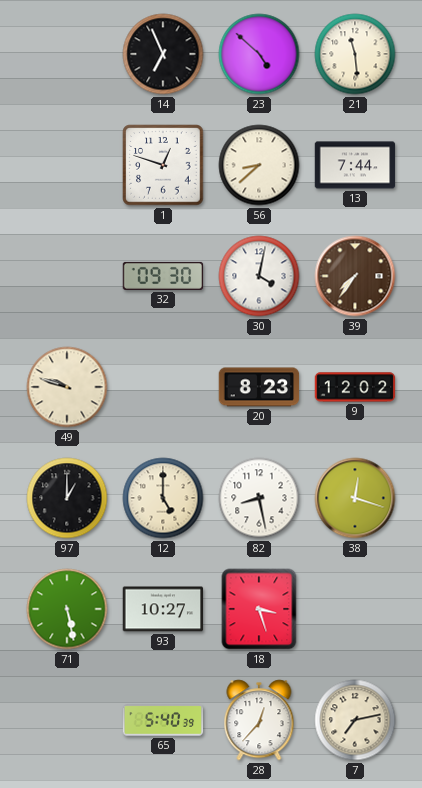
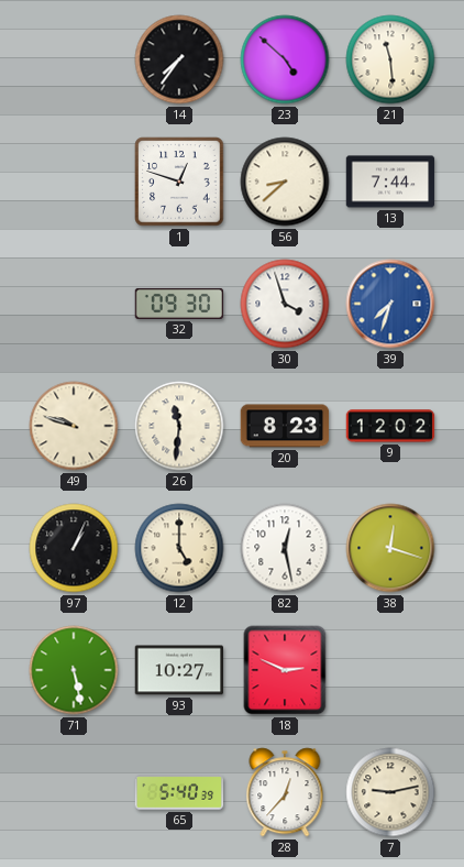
14: 6:56 -> 7:36
30: 4:02 -> 3:57
39: 7:36 -> 7:33
39 dial: brown -> blue
26: none -> 11:31
97: 1:00 -> 1:04
82: 8:28 -> 12:28
18: 3:27 -> 2:49
7: 7:13 -> 9:13
